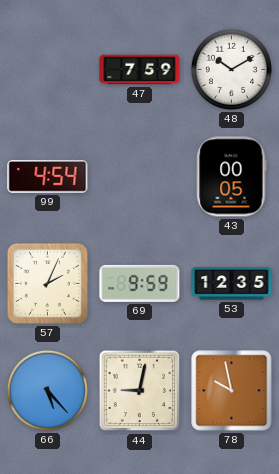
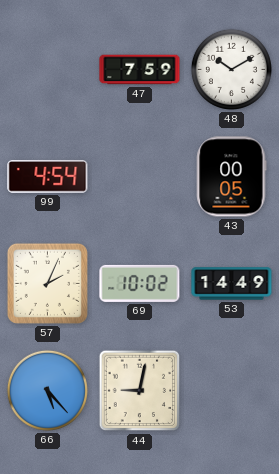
69: 9:59 -> 10:02
53: 12:35 -> 14:49
78: 9:58 -> none
